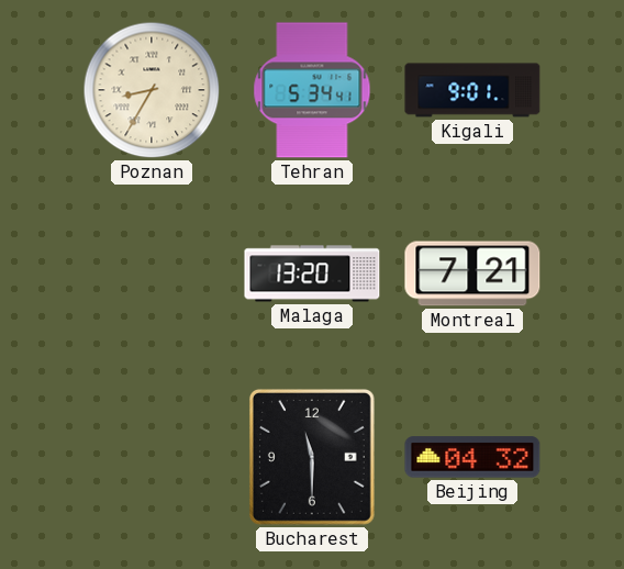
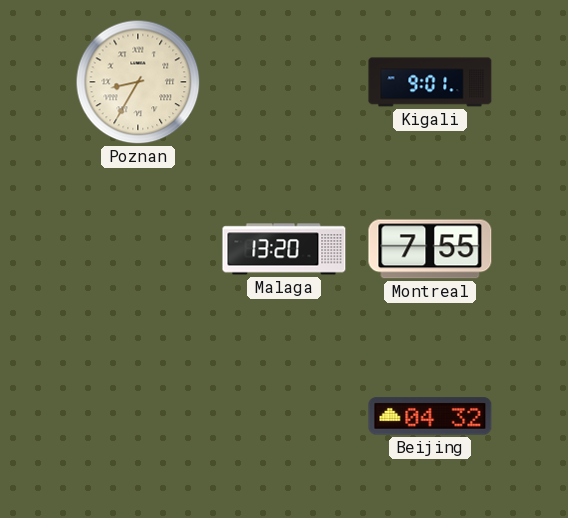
Tehran: 5:34 -> none
Montreal: 7:21 -> 7:55
Bucharest: 11:30 -> none
